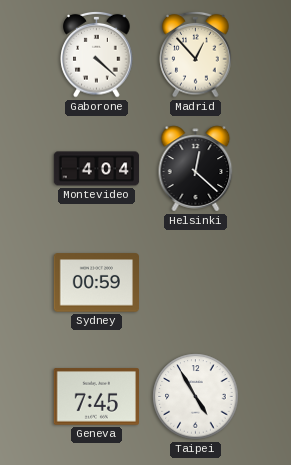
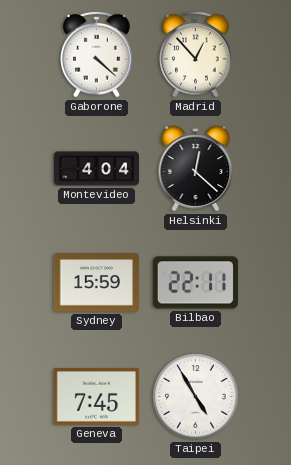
Sydney: 00:59 -> 15:59
Bilbao: none -> 22:11
